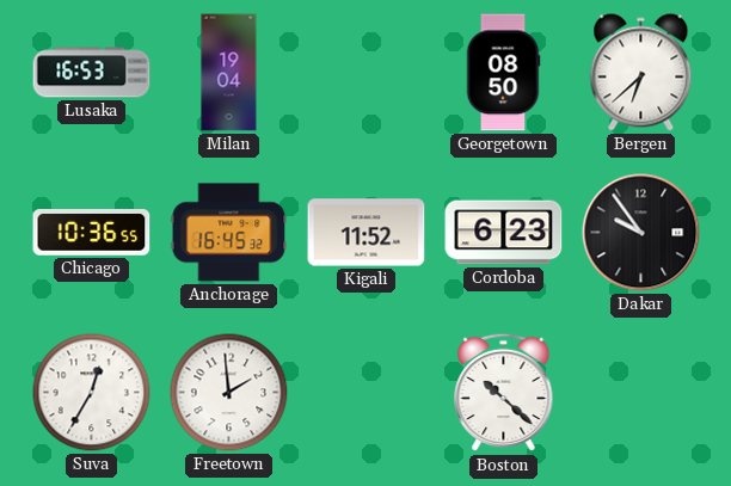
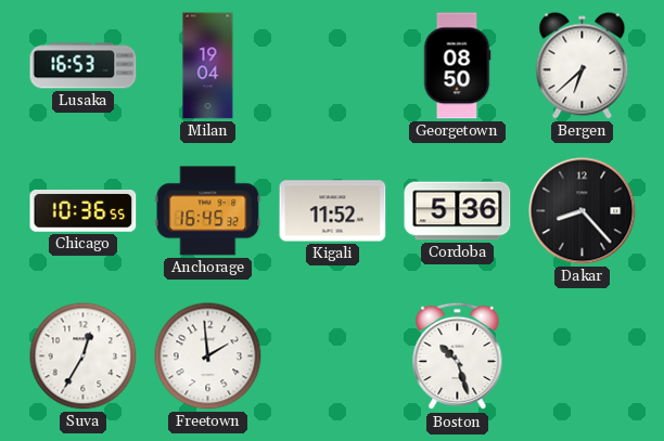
Cordoba: 6:23 -> 5:36
Dakar: 9:54 -> 8:23
Boston: 10:22 -> 10:27
